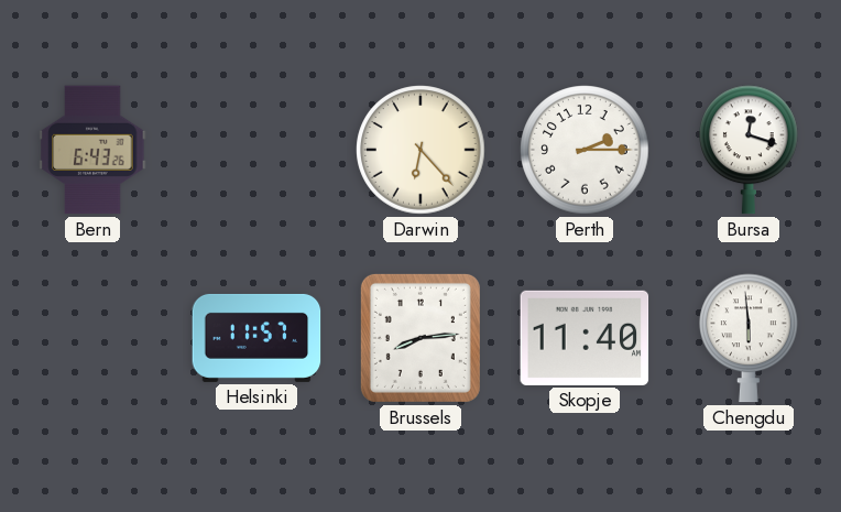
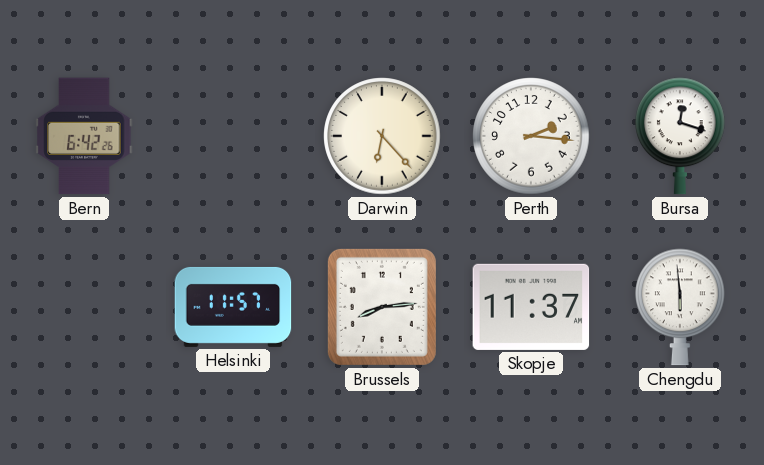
Bern: 6:43 -> 6:42
Perth: 2:15 -> 2:16
Skopje: 11:40 -> 11:37
